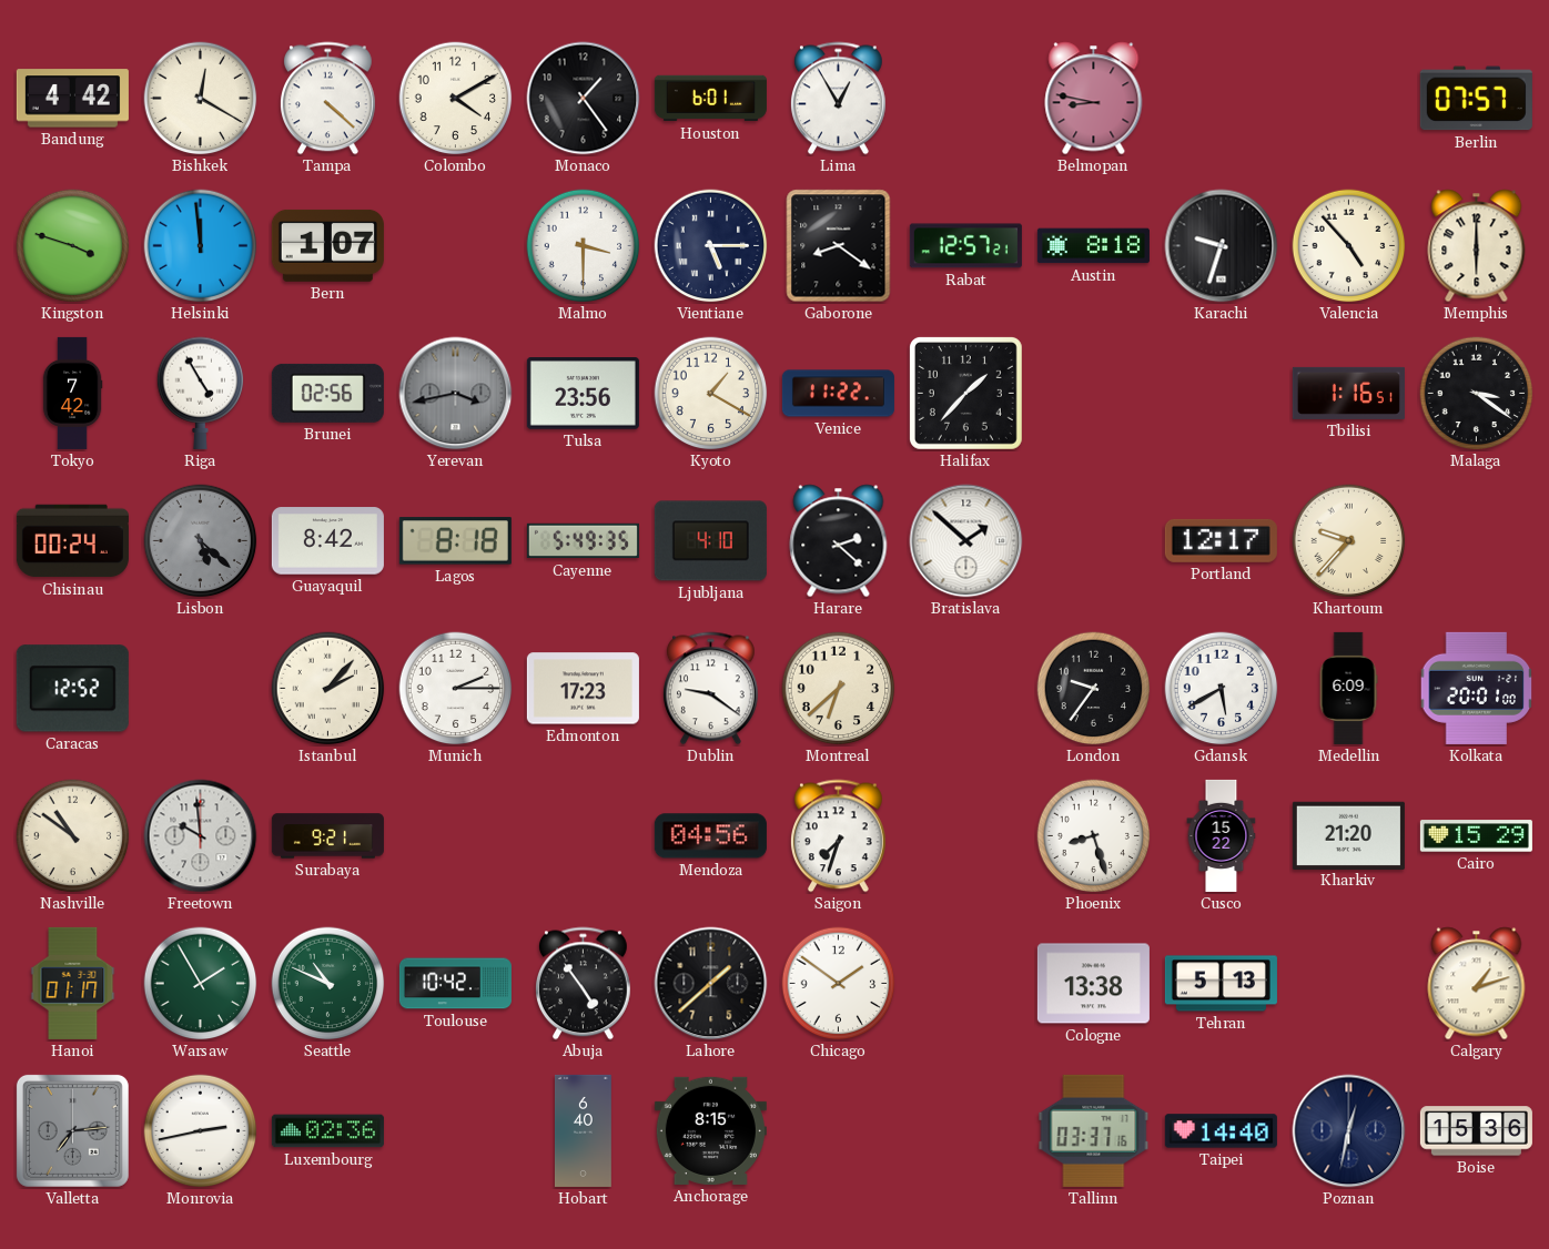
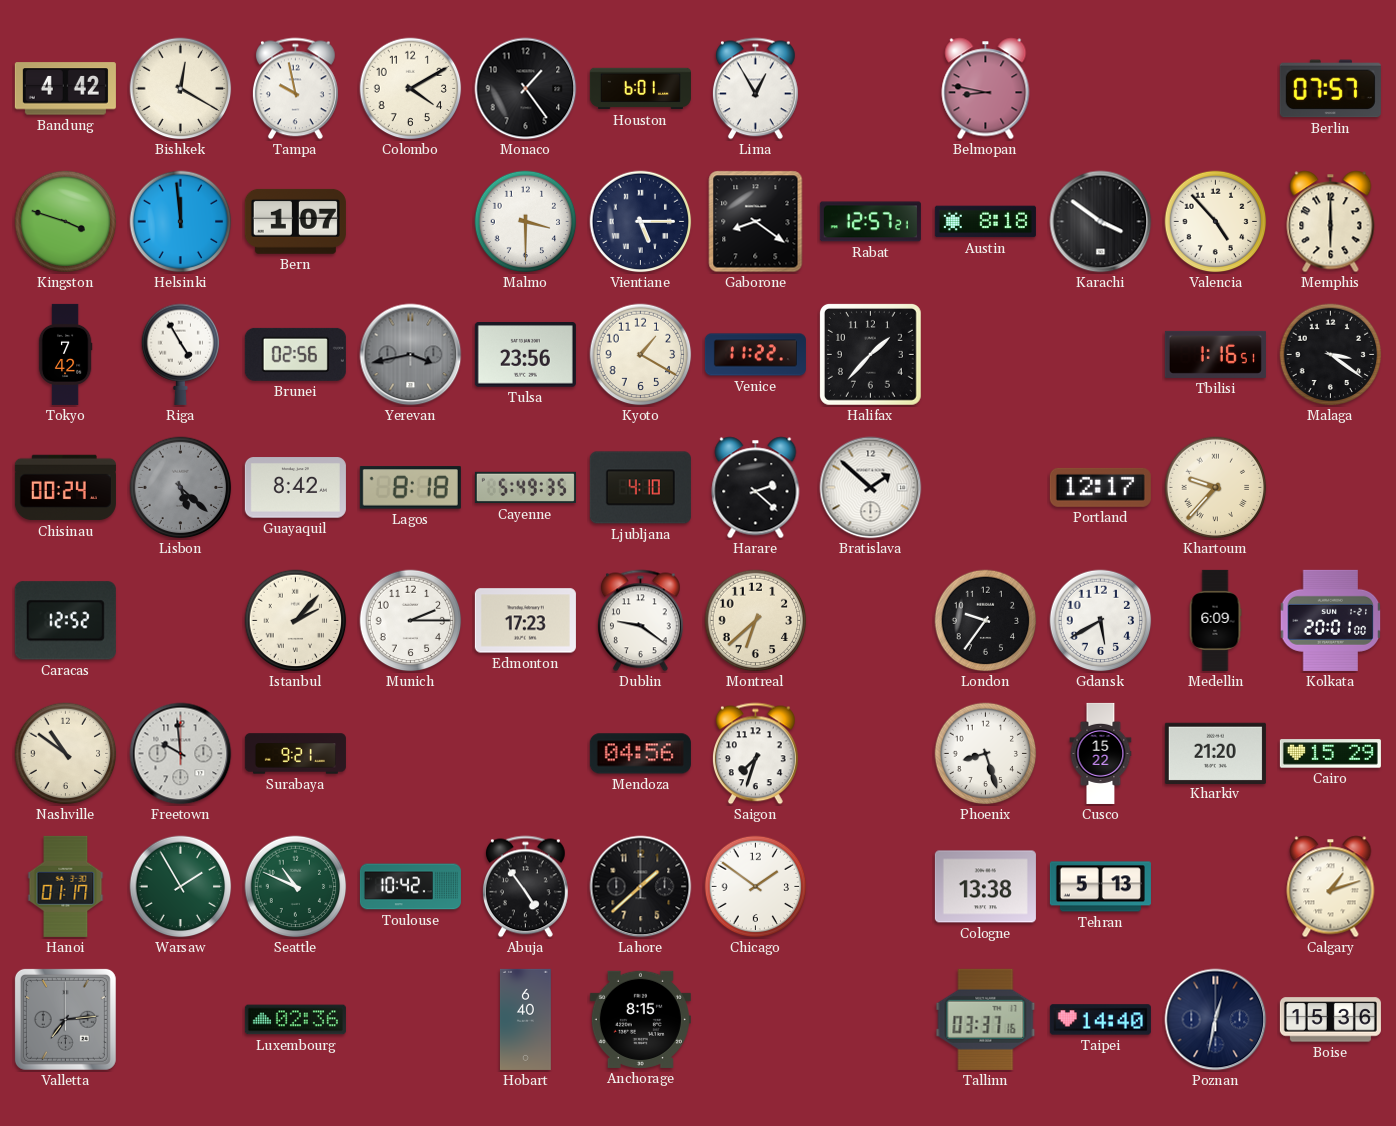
Tampa: 4:22 -> 9:58
Karachi: 9:33 -> 3:51
Monrovia: 2:43 -> none
